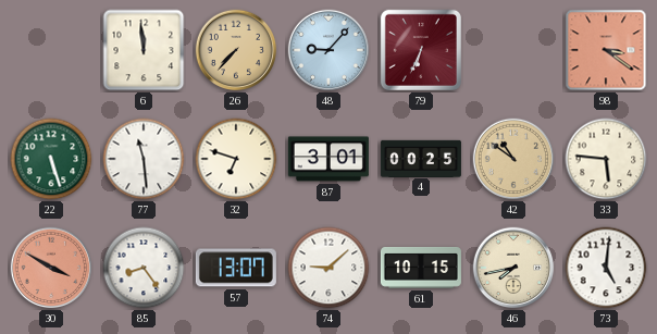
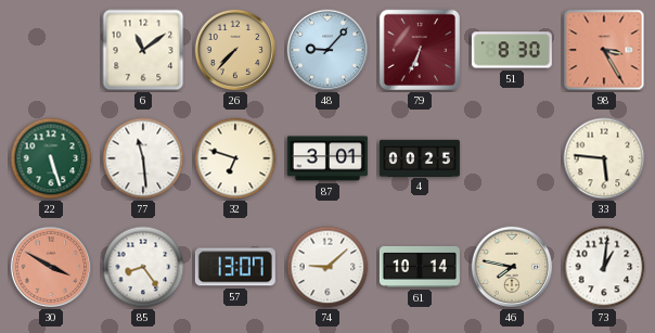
6: 11:59 -> 11:09
51: none -> 8:30
98: 3:21 -> 3:25
42: 10:51 -> none
61: 10:15 -> 10:14
46: 7:43 -> 7:47
73: 5:01 -> 1:01
